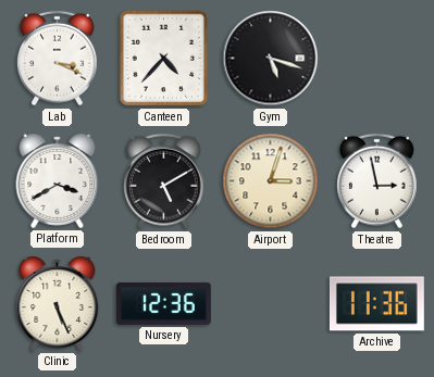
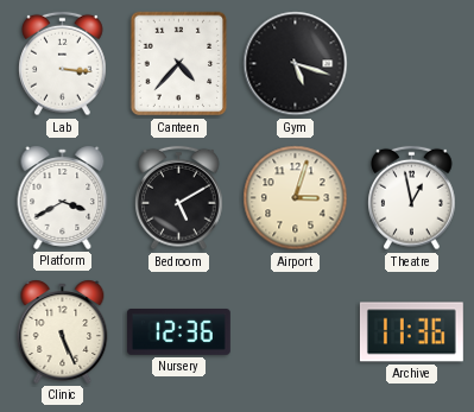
Lab: 3:19 -> 3:16
Theatre: 2:58 -> 12:58
